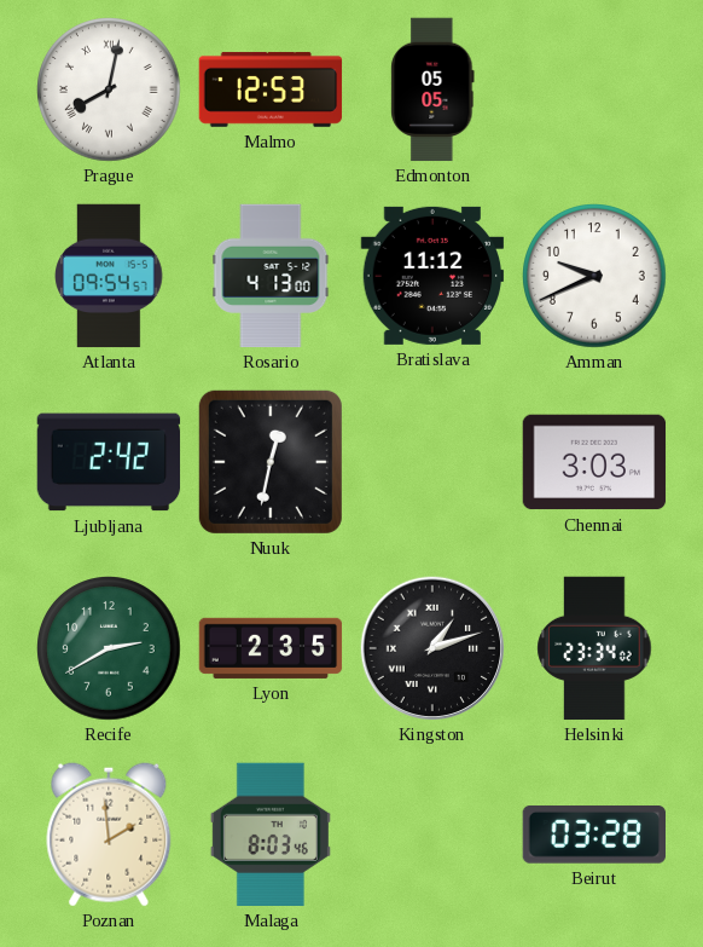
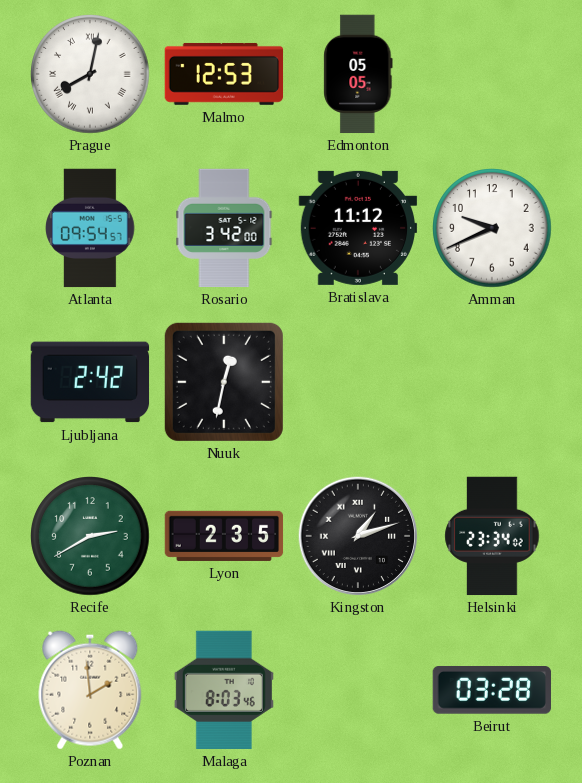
Rosario: 4:13 -> 3:42
Chennai: 3:03 -> none
